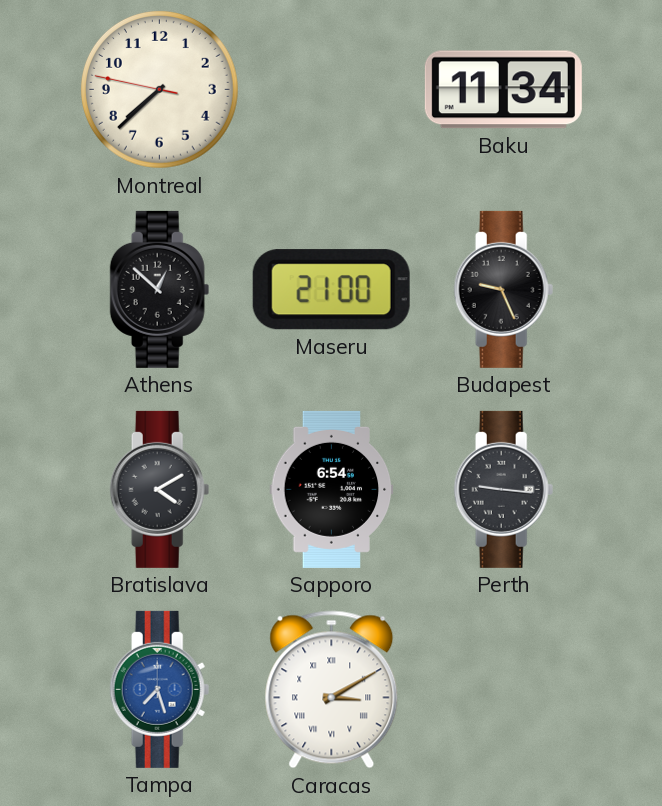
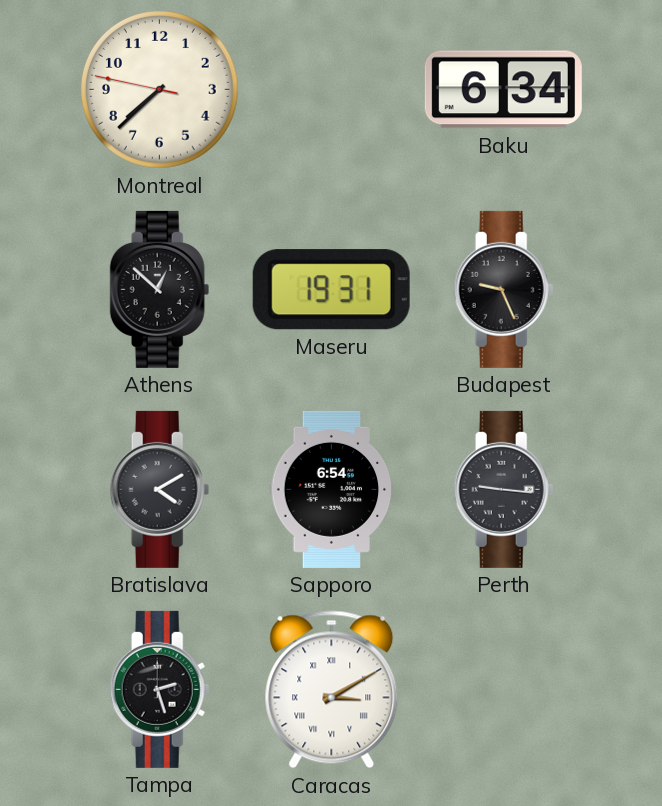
Baku: 11:34 -> 6:34
Maseru: 21:00 -> 19:31
Tampa: 7:27 -> 2:27
Tampa dial: blue -> black
